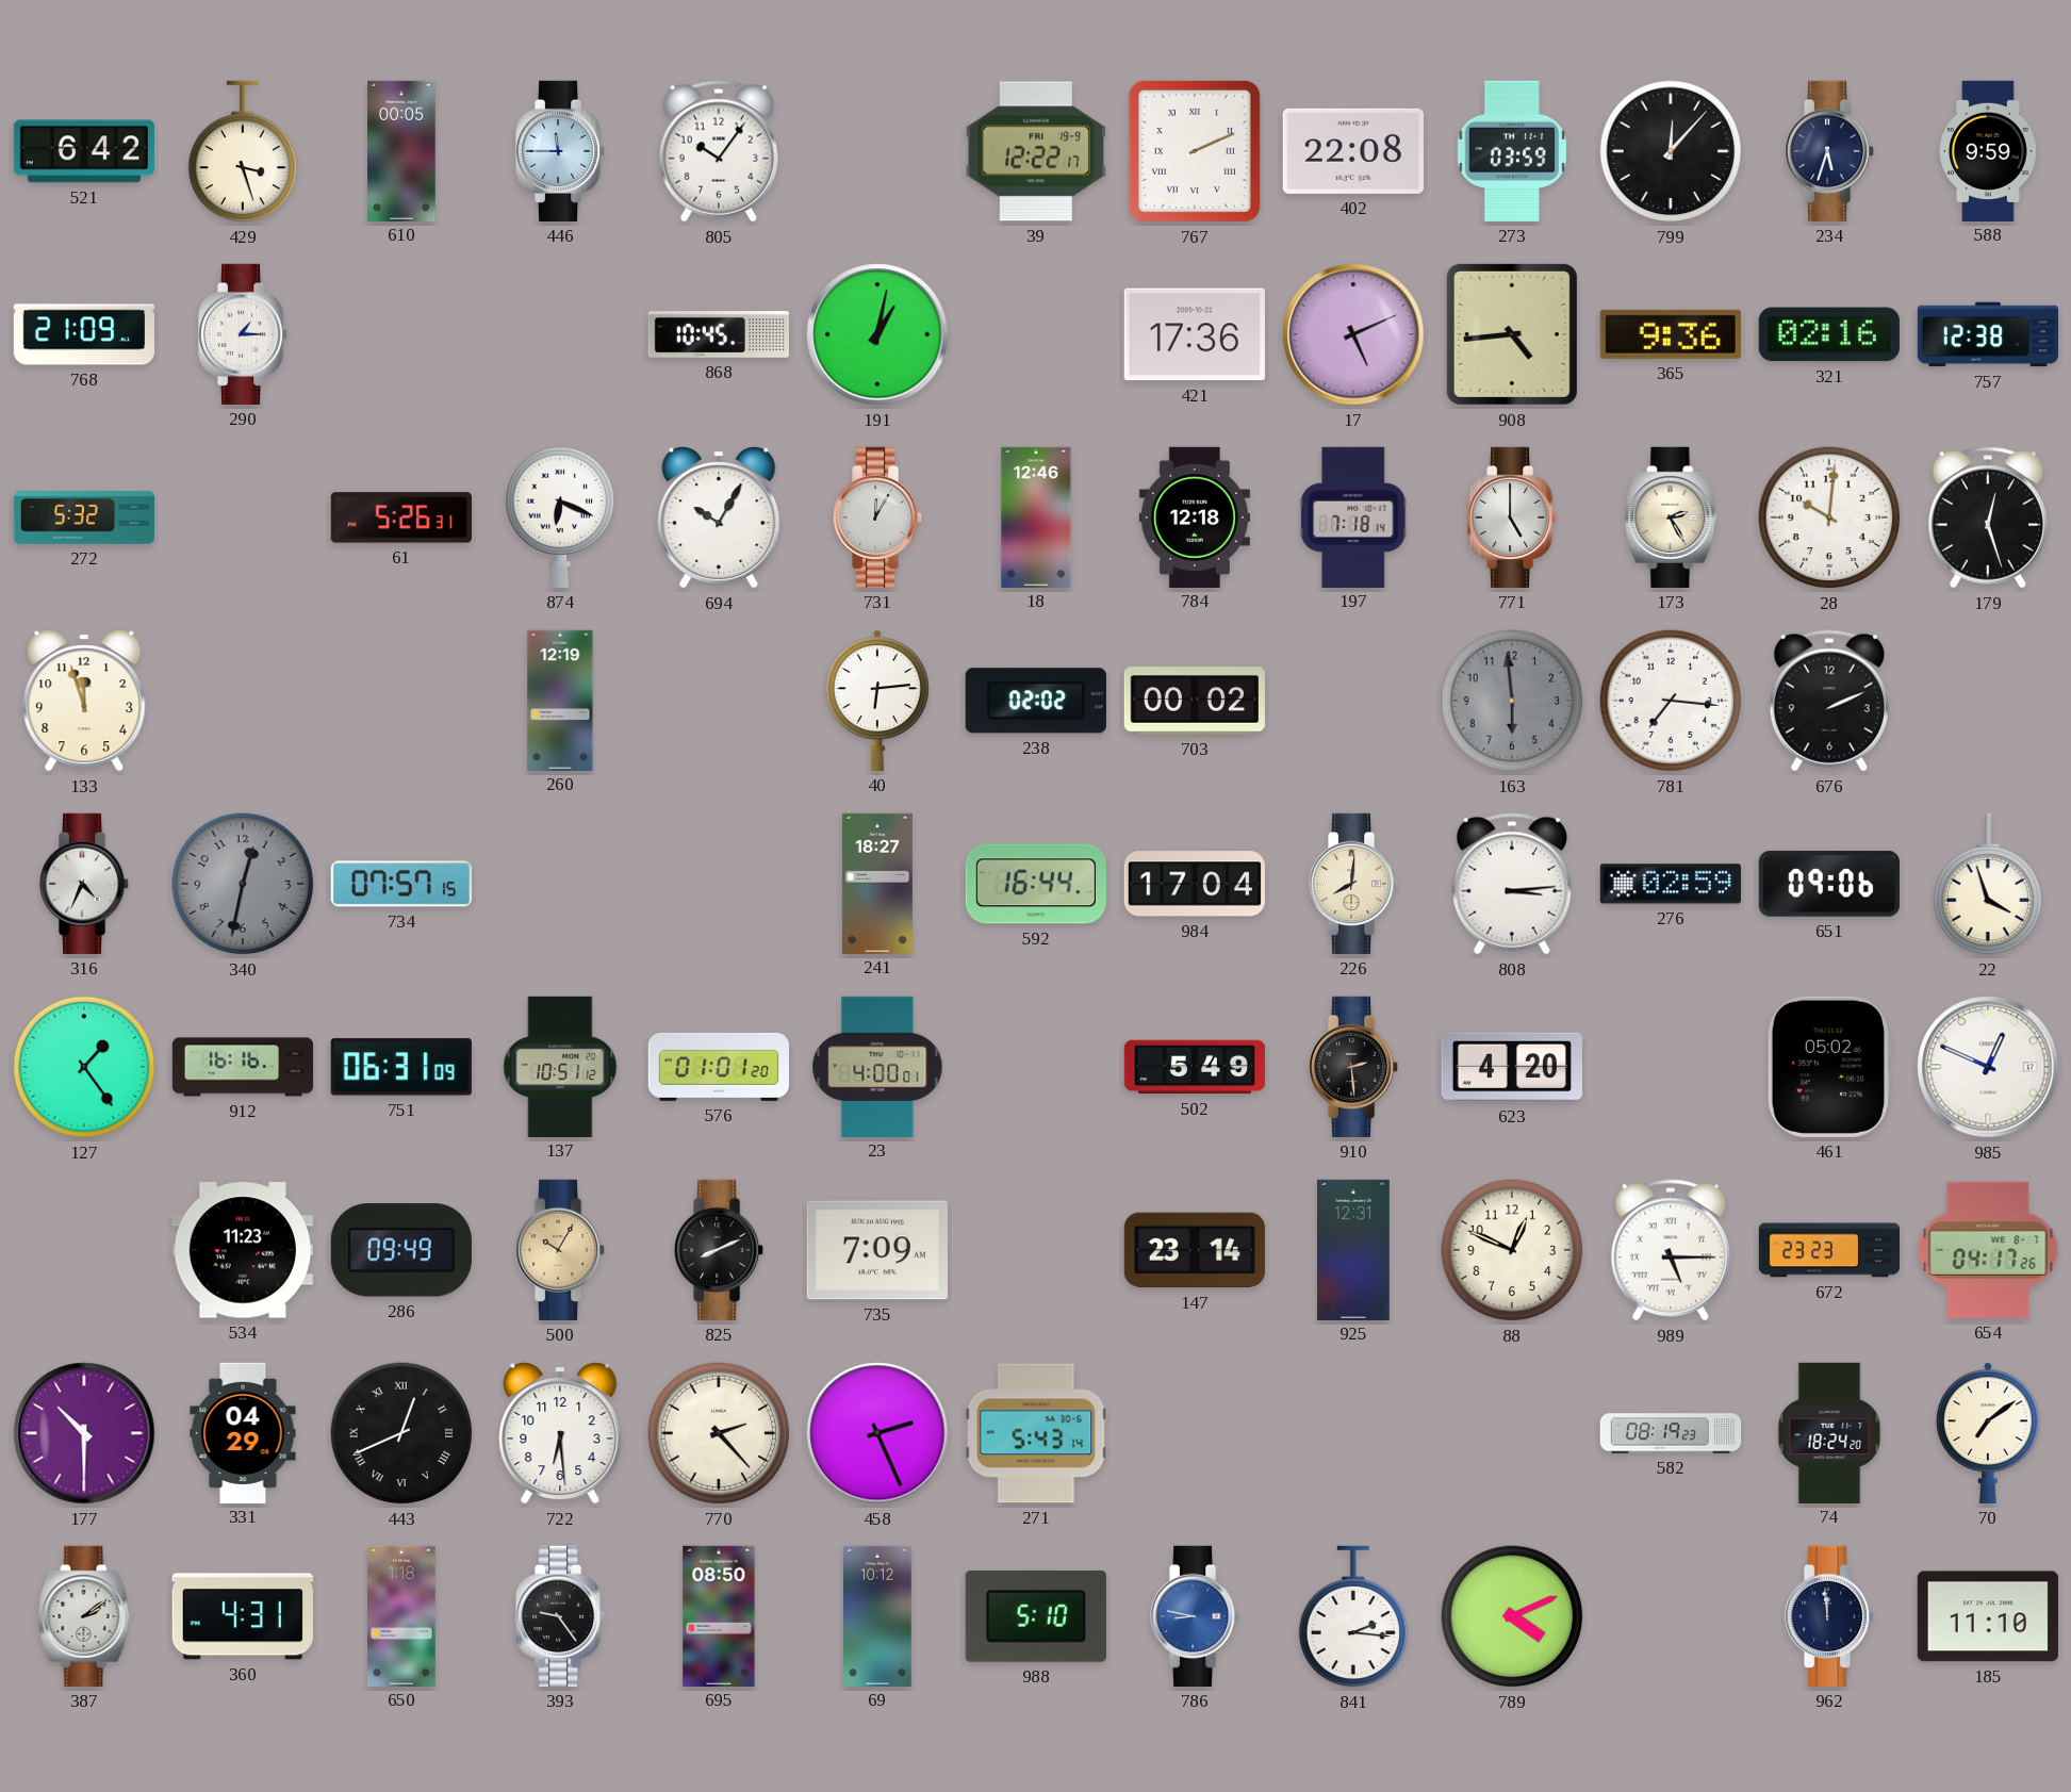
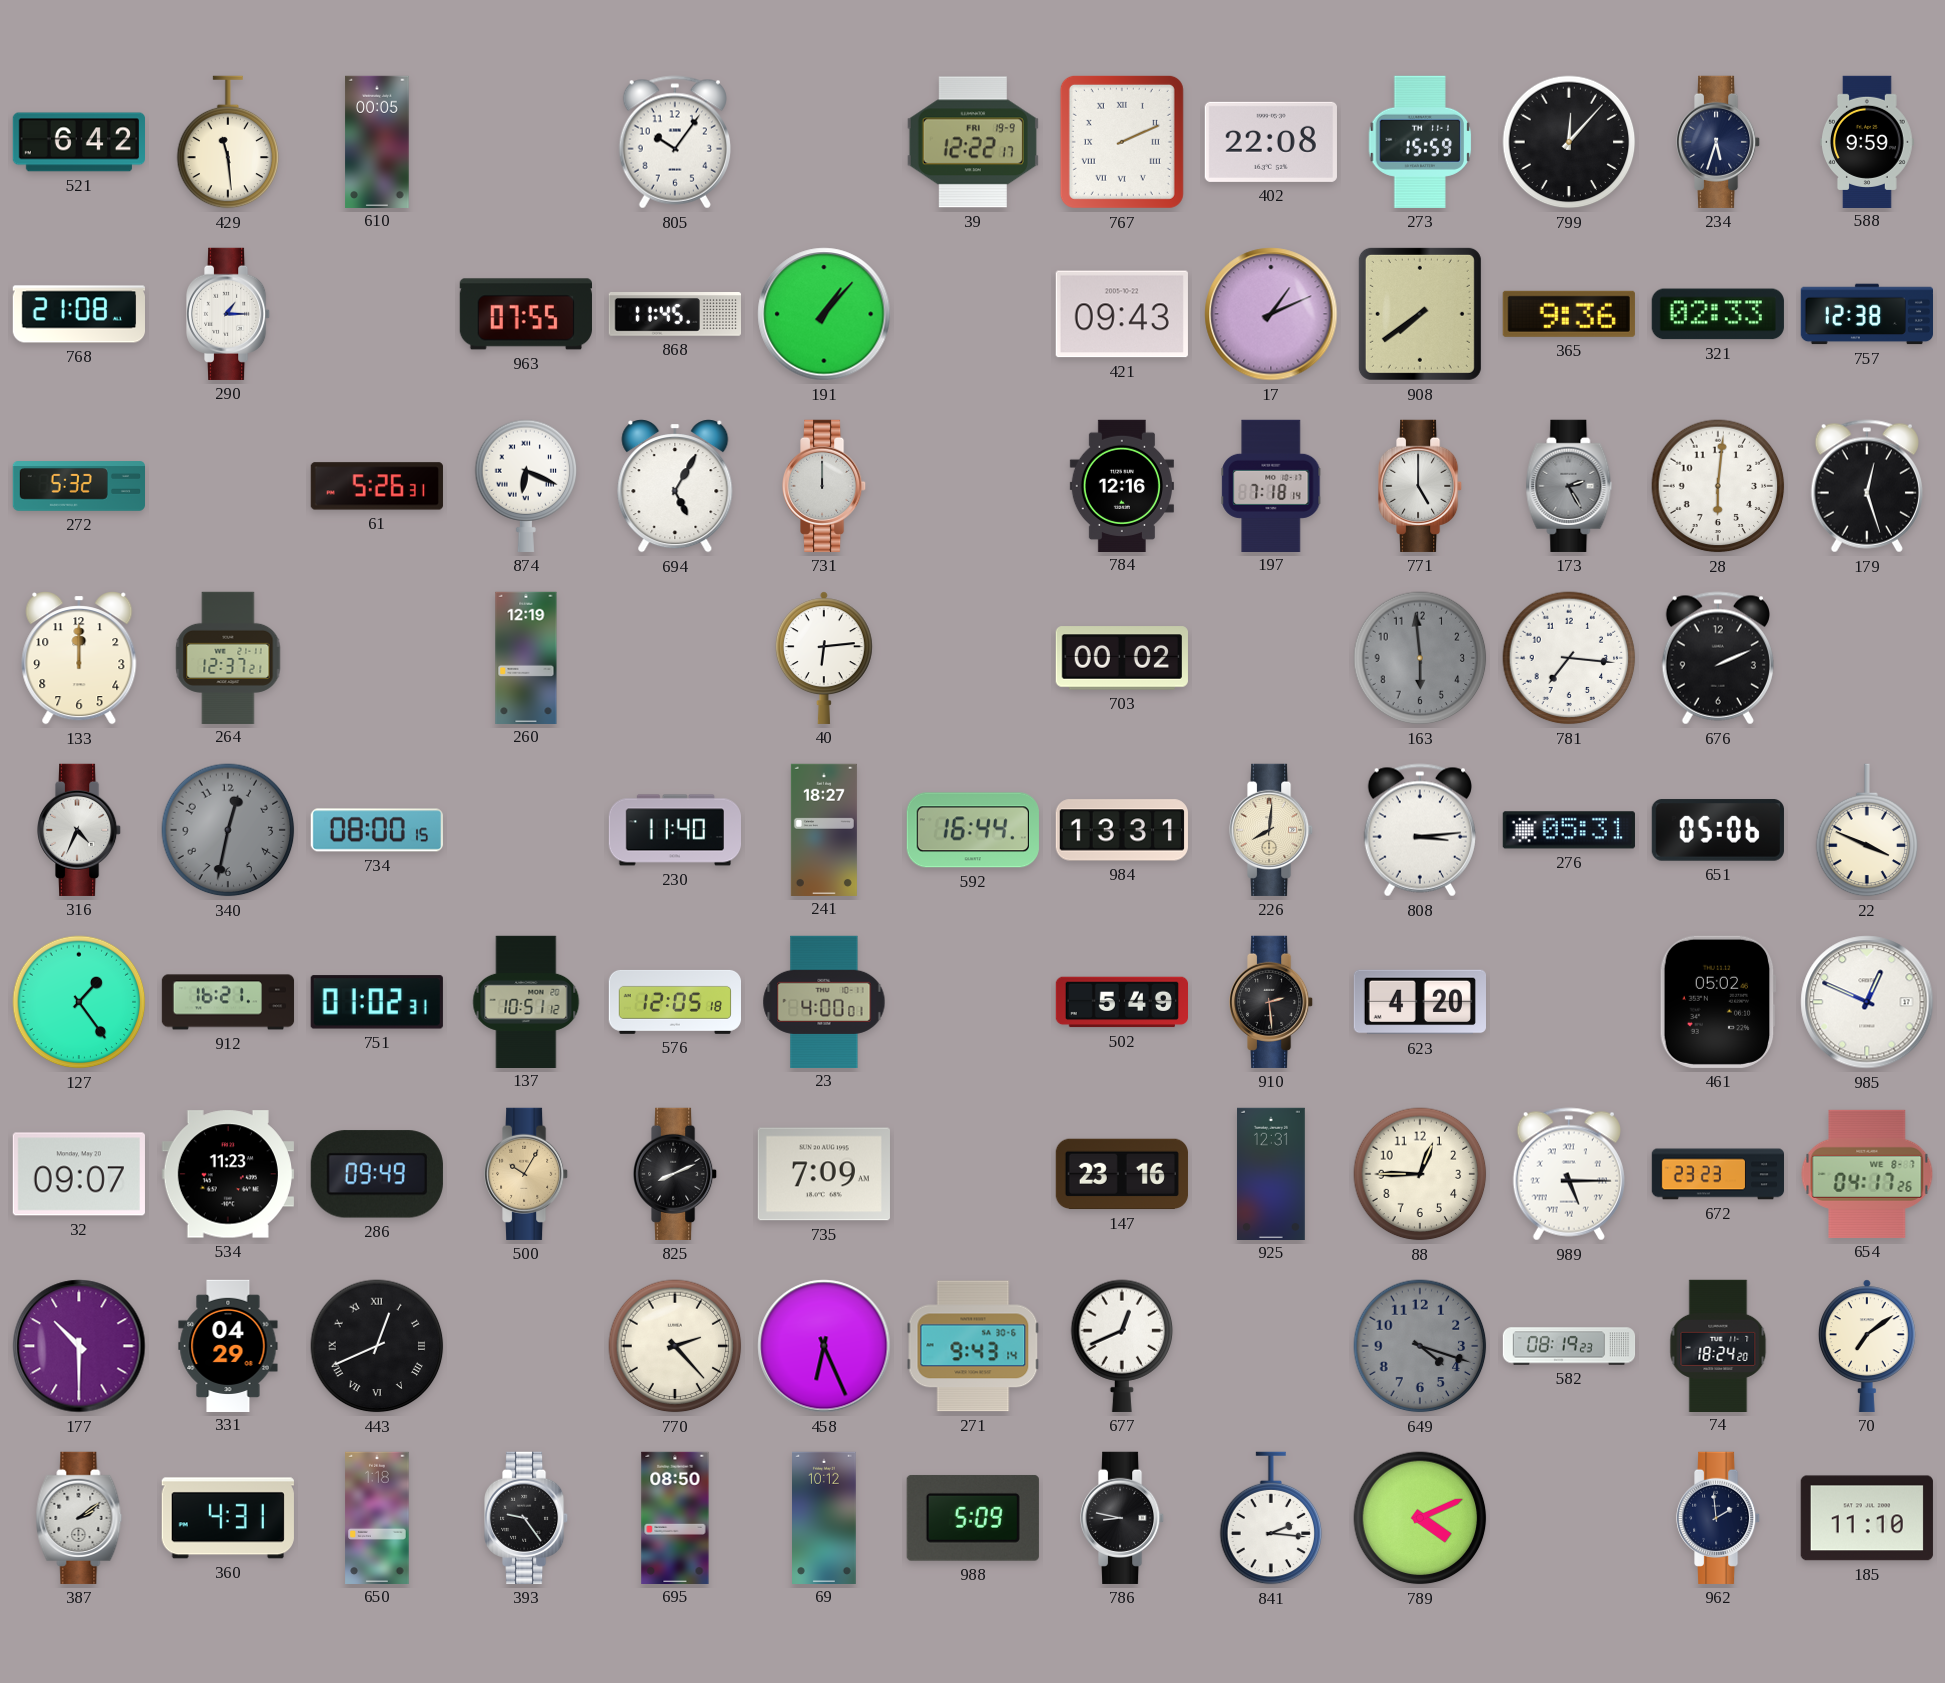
429: 3:27 -> 11:29
446: 11:45 -> none
273: 03:59 -> 15:59
768: 21:09 -> 21:08
963: none -> 07:55
868: 10:45 -> 11:45
191: 1:02 -> 1:07
421: 17:36 -> 09:43
17: 5:11 -> 1:11
908: 4:44 -> 7:39
321: 02:16 -> 02:33
694: 10:05 -> 5:05
731: 12:05 -> 12:00
18: 12:46 -> none
784: 12:18 -> 12:16
173 dial: cream -> grey
28: 10:01 -> 6:01
133: 11:57 -> 12:00
264: none -> 12:37
238: 02:02 -> none
734: 07:57 -> 08:00
230: none -> 11:40
984: 17:04 -> 13:31
276: 02:59 -> 05:31
651: 09:06 -> 05:06
22: 3:57 -> 3:49
912: 16:16 -> 16:21
751: 06:31 -> 01:02
576: 01:01 -> 12:05
32: none -> 09:07
147: 23:14 -> 23:16
88: 12:49 -> 12:45
722: 6:29 -> none
458: 2:26 -> 6:26
271: 5:43 -> 9:43
677: none -> 12:41
649: none -> 4:18
988: 5:10 -> 5:09
786 dial: blue -> black
962: 11:59 -> 1:59
